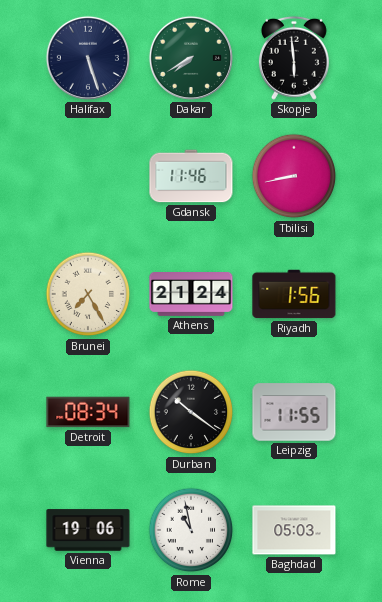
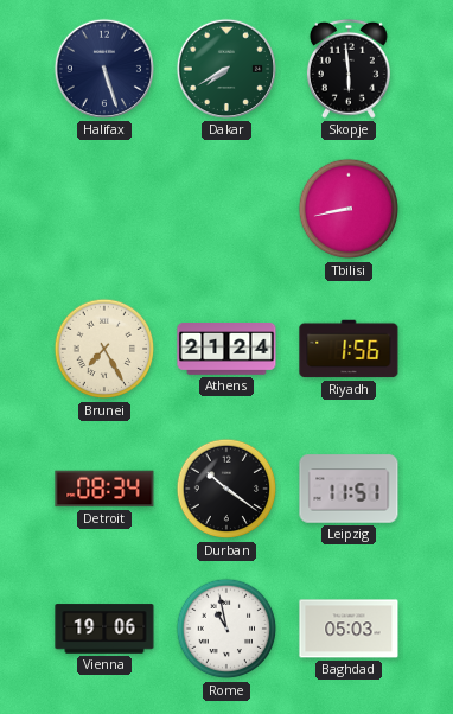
Gdansk: 11:46 -> none
Leipzig: 11:55 -> 11:51
